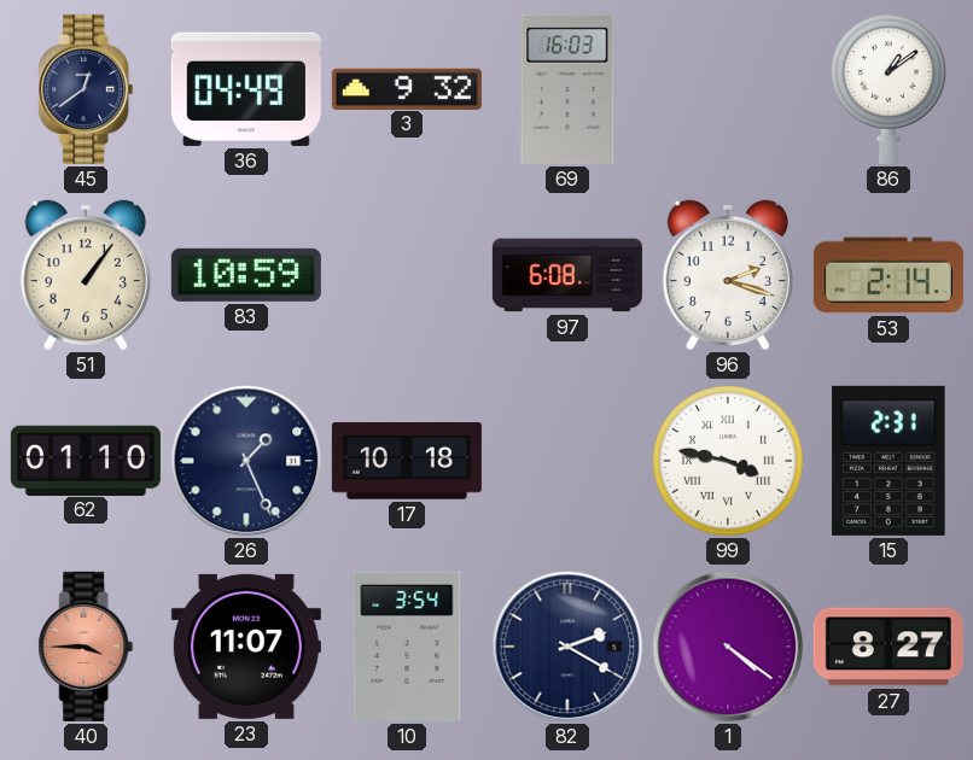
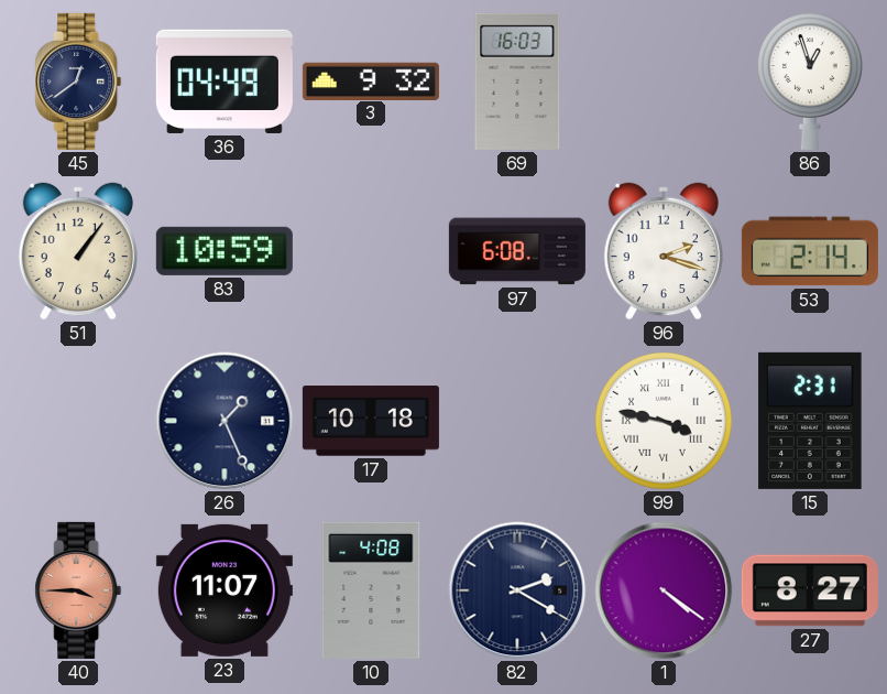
86: 1:09 -> 12:57
62: 01:10 -> none
10: 3:54 -> 4:08
